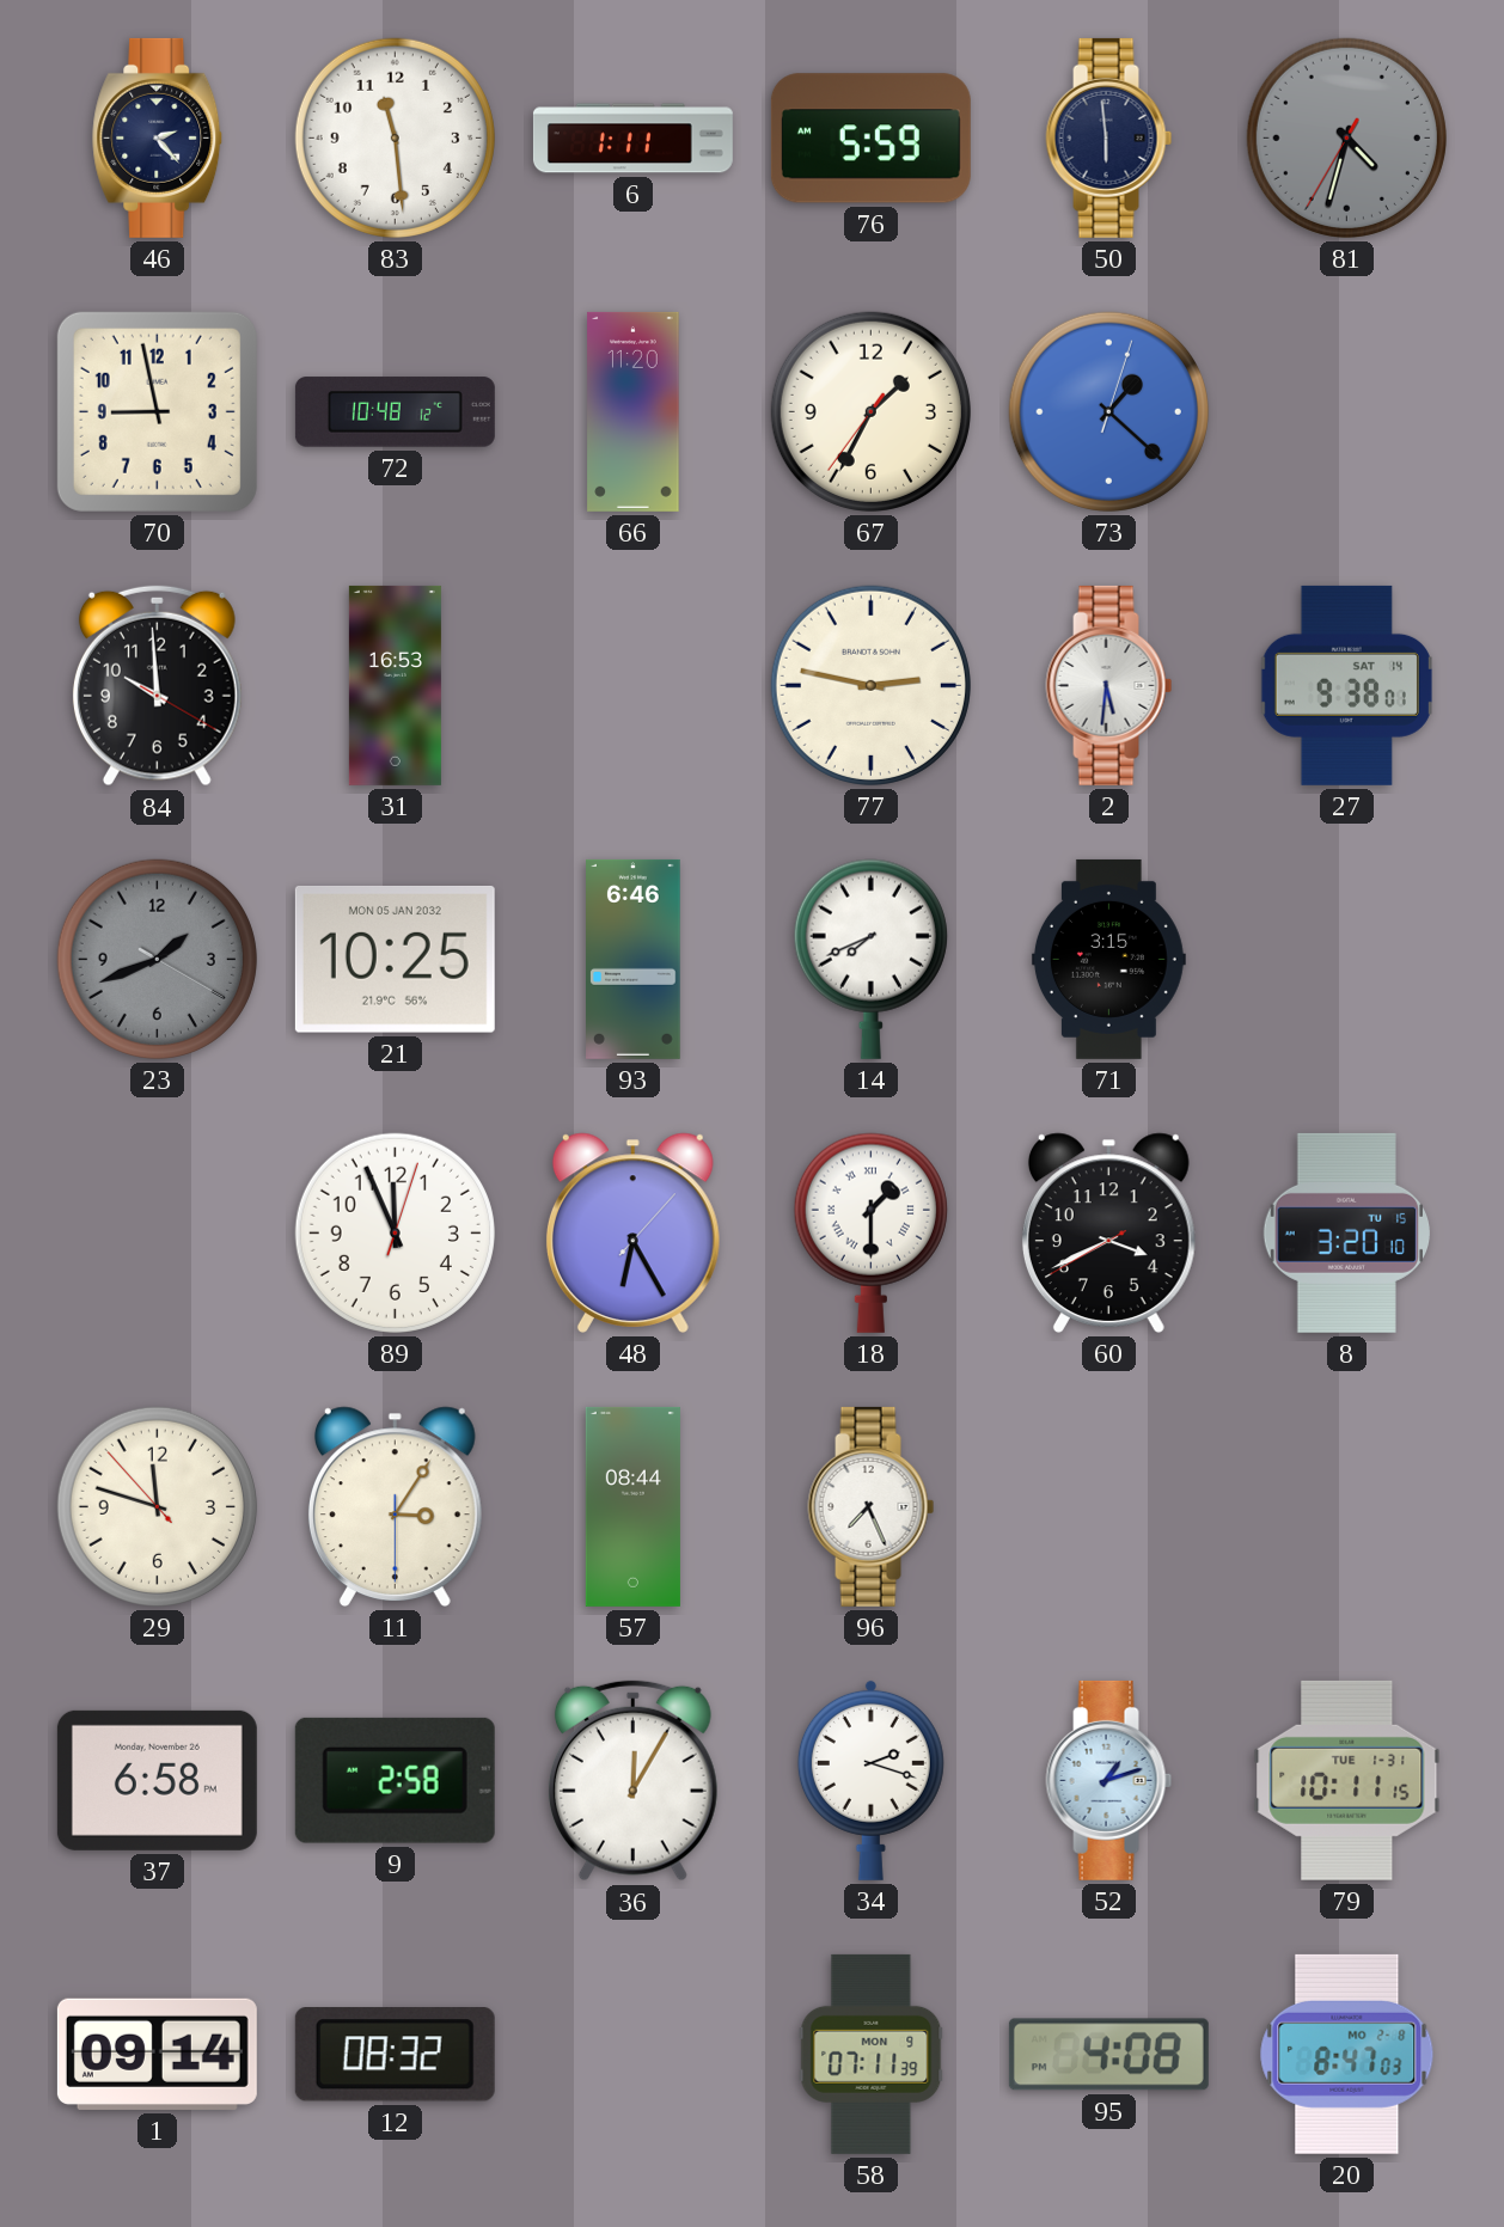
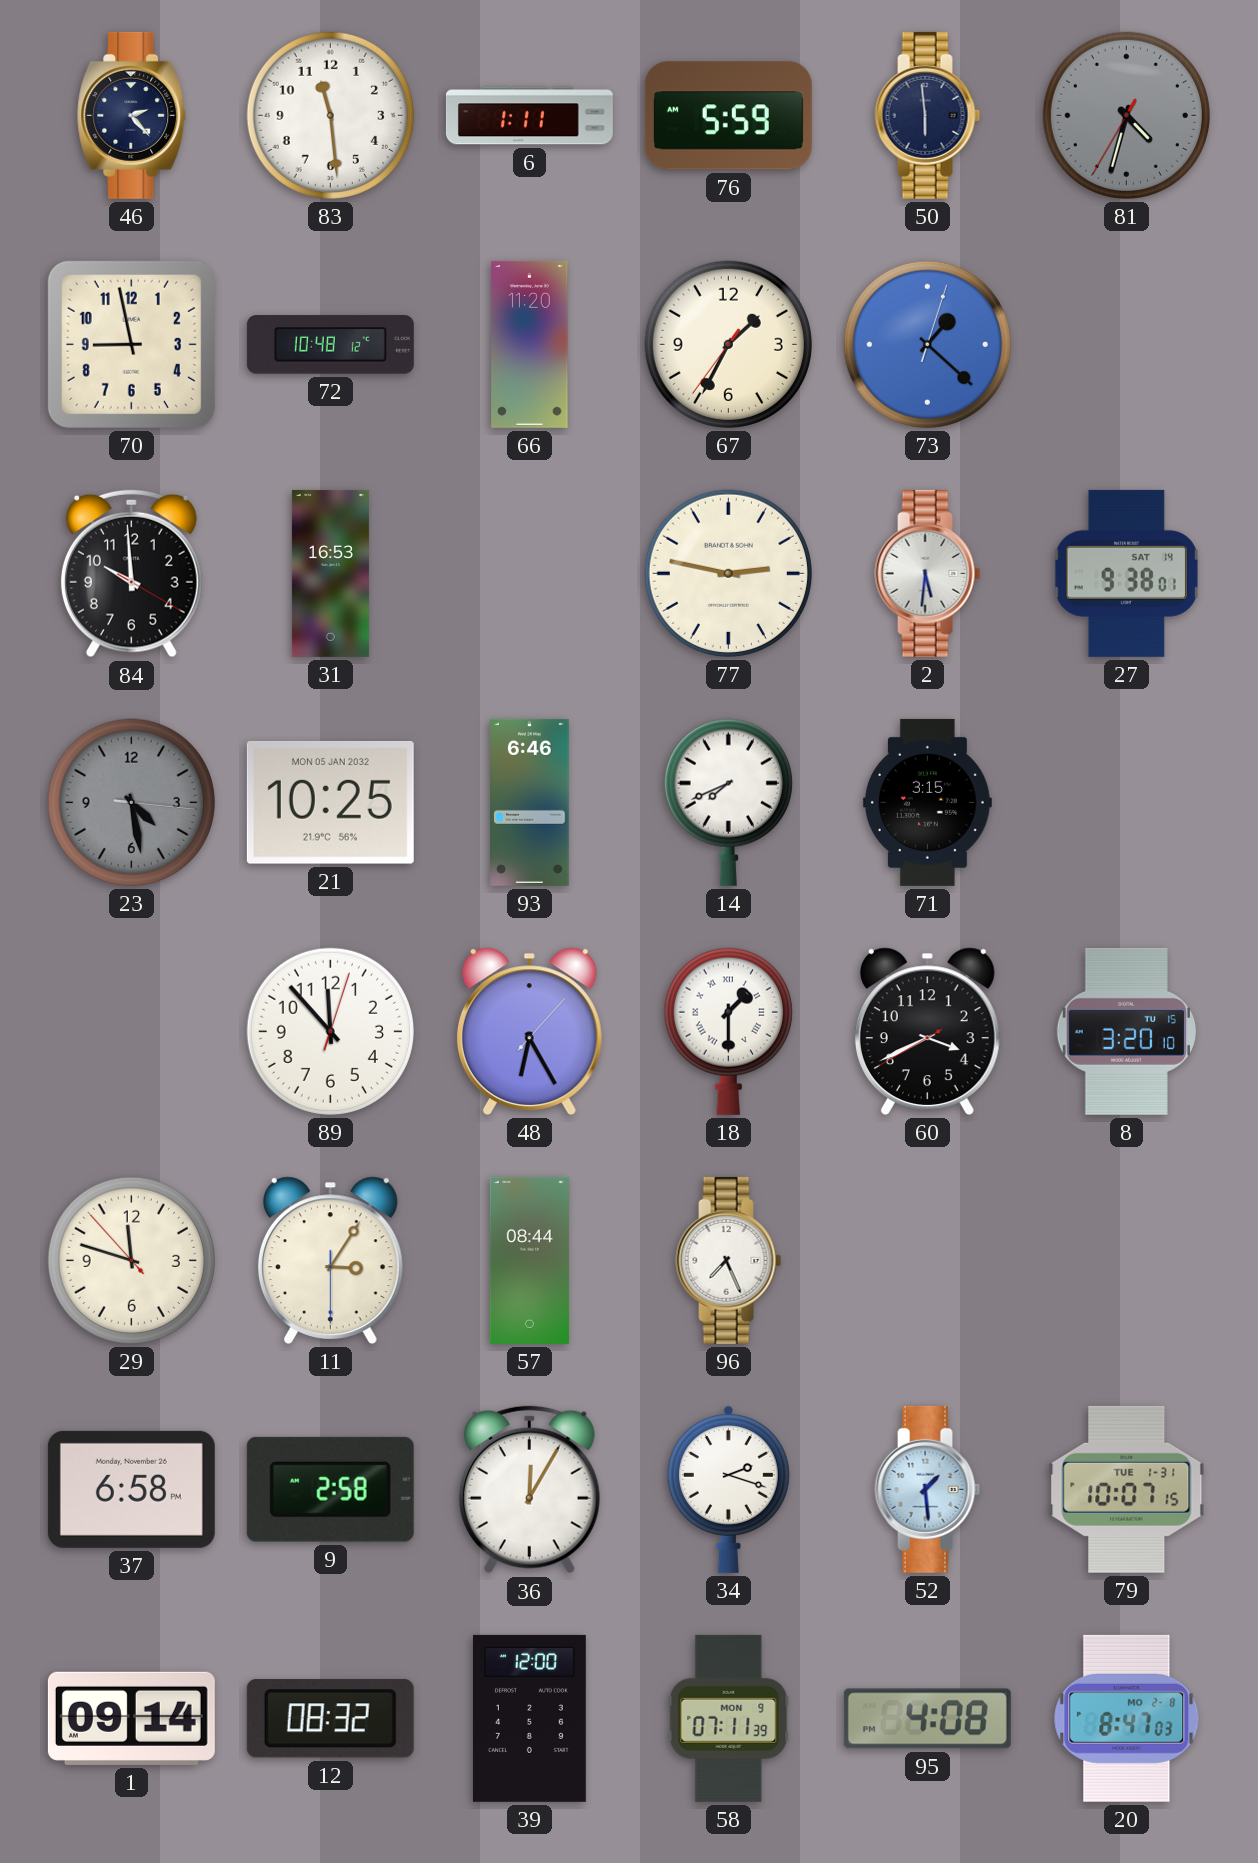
23: 1:41 -> 4:28
89: 11:56 -> 11:53
52: 1:12 -> 1:29
79: 10:11 -> 10:07
39: none -> 12:00
